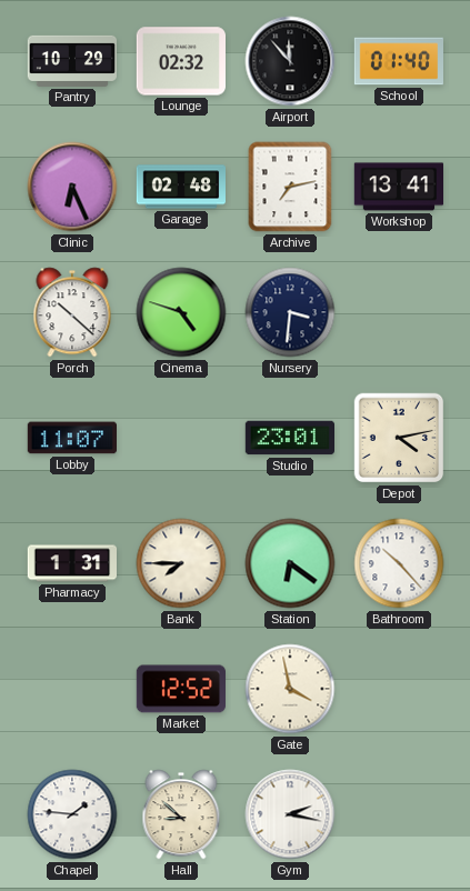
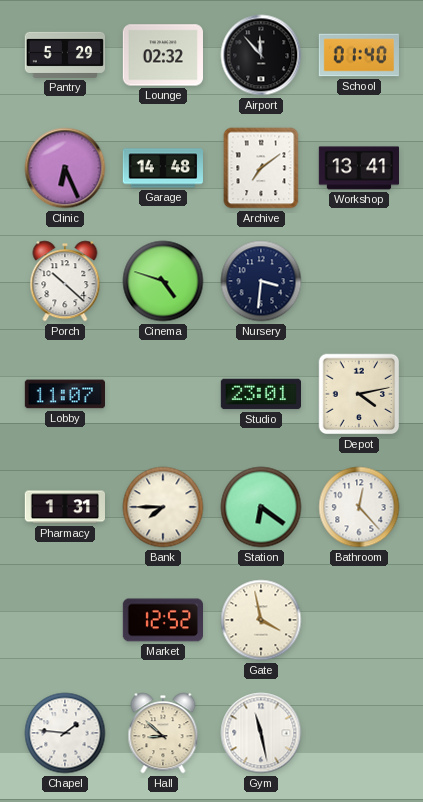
Pantry: 10:29 -> 5:29
Garage: 02:48 -> 14:48
Archive: 7:13 -> 7:09
Bathroom: 10:23 -> 12:23
Gym: 2:17 -> 11:28
